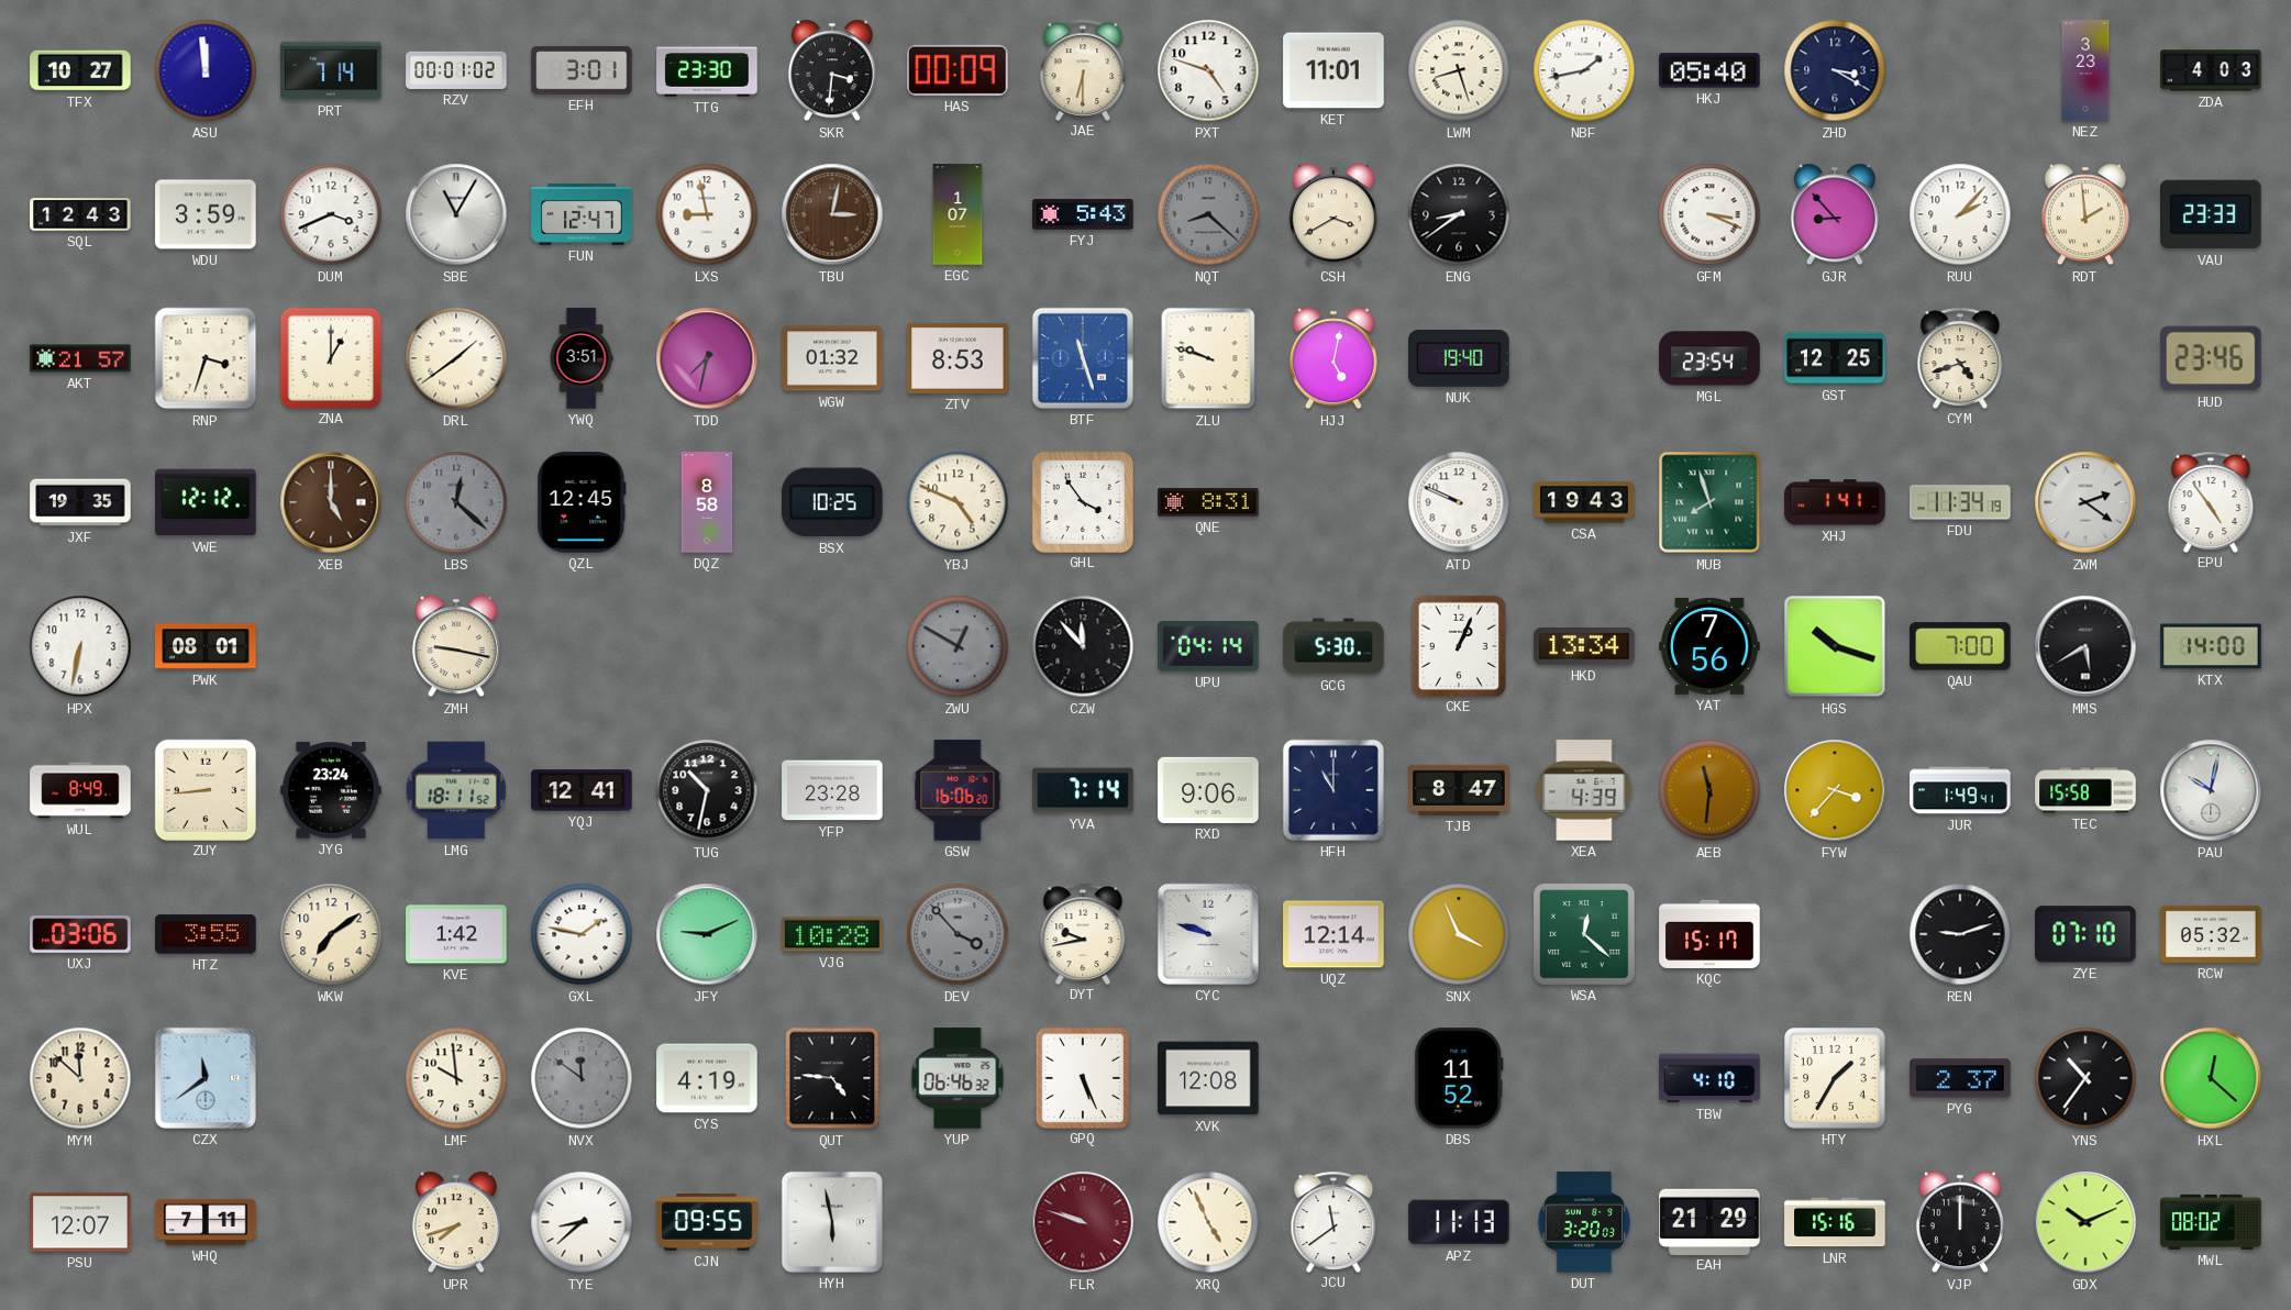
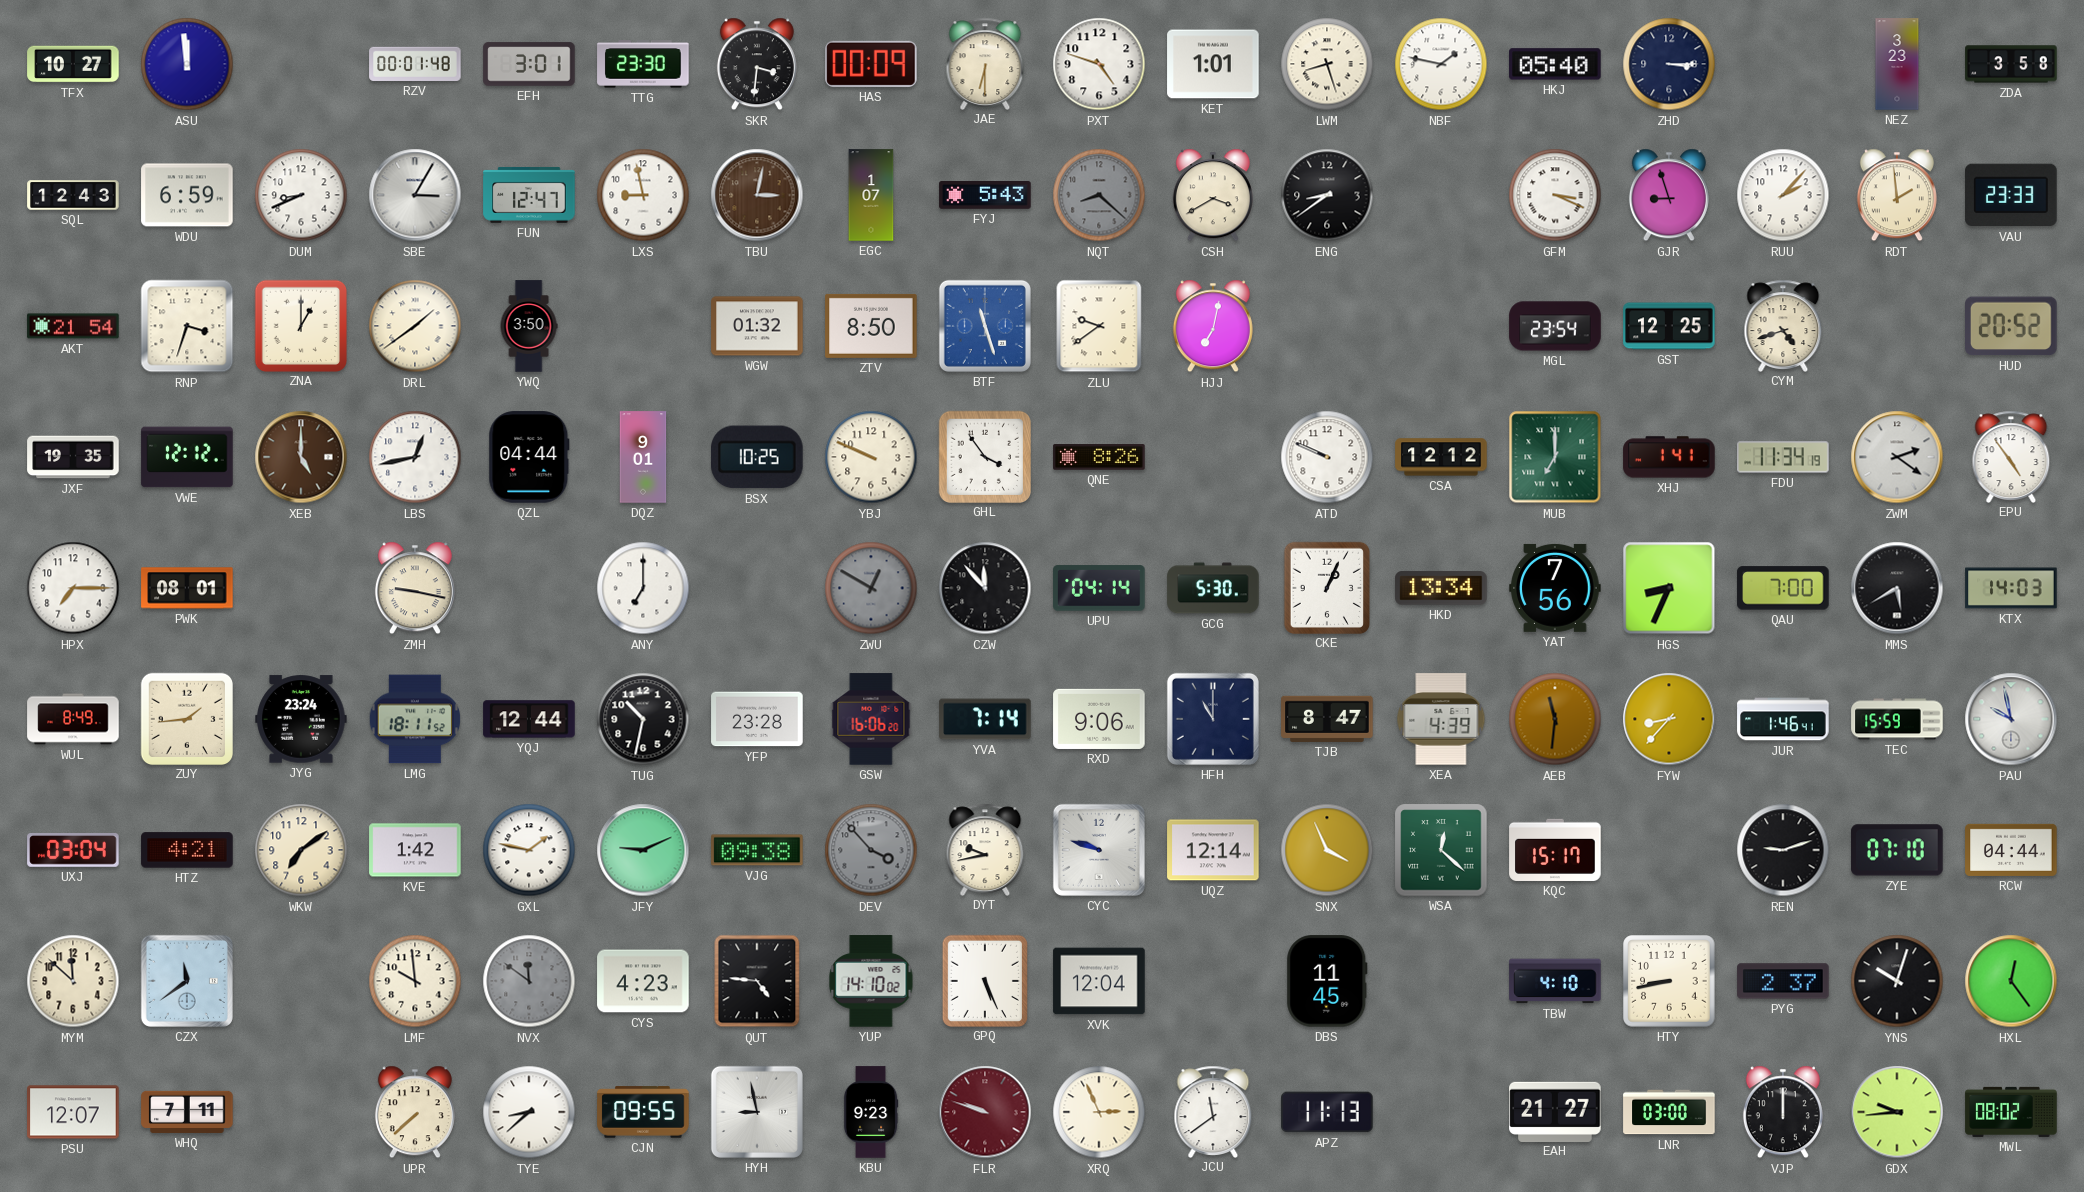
PRT: 7:14 -> none
RZV: 00:01:02 -> 00:01:48
KET: 11:01 -> 1:01
NBF: 1:43 -> 1:47
ZHD: 3:20 -> 3:15
ZDA: 4:03 -> 3:58
WDU: 3:59 -> 6:59
DUM: 3:41 -> 8:41
SBE: 11:05 -> 3:05
GJR: 8:53 -> 8:57
AKT: 21:57 -> 21:54
YWQ: 3:51 -> 3:50
TDD: 7:32 -> none
ZTV: 8:53 -> 8:50
ZLU: 9:48 -> 9:39
HJJ: 5:02 -> 7:02
NUK: 19:40 -> none
HUD: 23:46 -> 20:52
LBS: 12:22 -> 12:43
LBS dial: grey -> white
QZL: 12:45 -> 04:44
DQZ: 8:58 -> 9:01
YBJ: 4:49 -> 9:49
QNE: 8:31 -> 8:26
CSA: 19:43 -> 12:12
MUB: 7:57 -> 7:00
HPX: 6:32 -> 7:15
ANY: none -> 7:00
HGS: 10:18 -> 8:34
KTX: 14:00 -> 14:03
ZUY: 8:44 -> 1:44
YQJ: 12:41 -> 12:44
FYW: 3:37 -> 8:37
JUR: 1:49 -> 1:46
TEC: 15:58 -> 15:59
PAU: 10:02 -> 9:58
UXJ: 03:06 -> 03:04
HTZ: 3:55 -> 4:21
VJG: 10:28 -> 09:38
RCW: 05:32 -> 04:44
CYS: 4:19 -> 4:23
YUP: 06:46 -> 14:10
XVK: 12:08 -> 12:04
DBS: 11:52 -> 11:45
HTY: 1:35 -> 8:43
YNS: 10:36 -> 10:03
HXL: 12:22 -> 12:24
UPR: 7:42 -> 7:38
HYH: 5:58 -> 8:58
KBU: none -> 9:23
XRQ: 4:56 -> 2:56
DUT: 3:20 -> none
EAH: 21:29 -> 21:27
LNR: 15:16 -> 03:00
GDX: 10:11 -> 9:44
